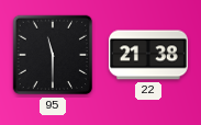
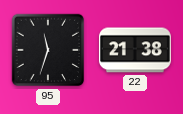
95: 11:30 -> 11:33
